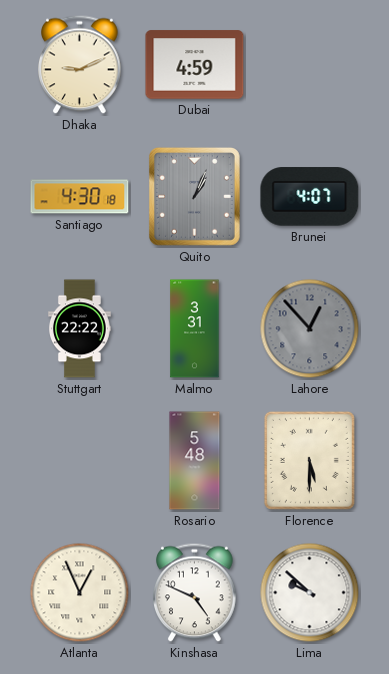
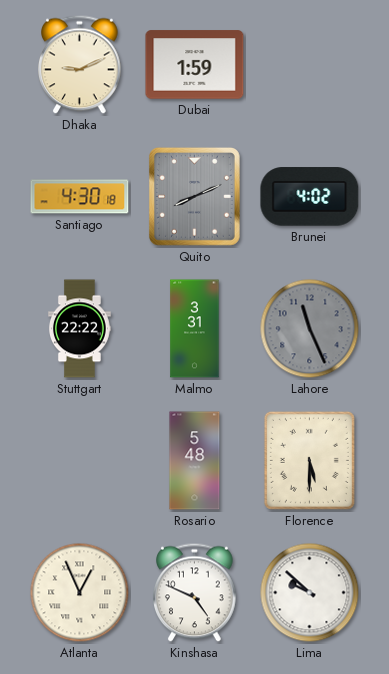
Dubai: 4:59 -> 1:59
Quito: 1:04 -> 8:11
Brunei: 4:07 -> 4:02
Lahore: 12:53 -> 11:26
